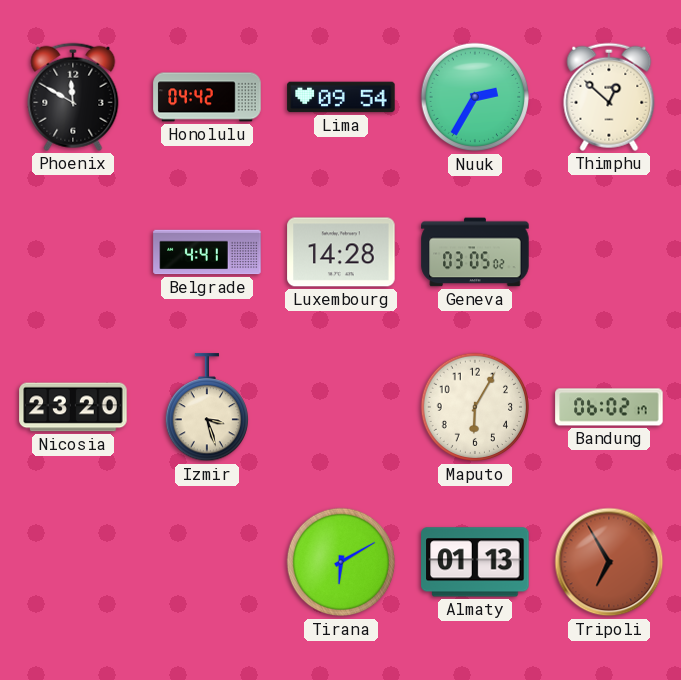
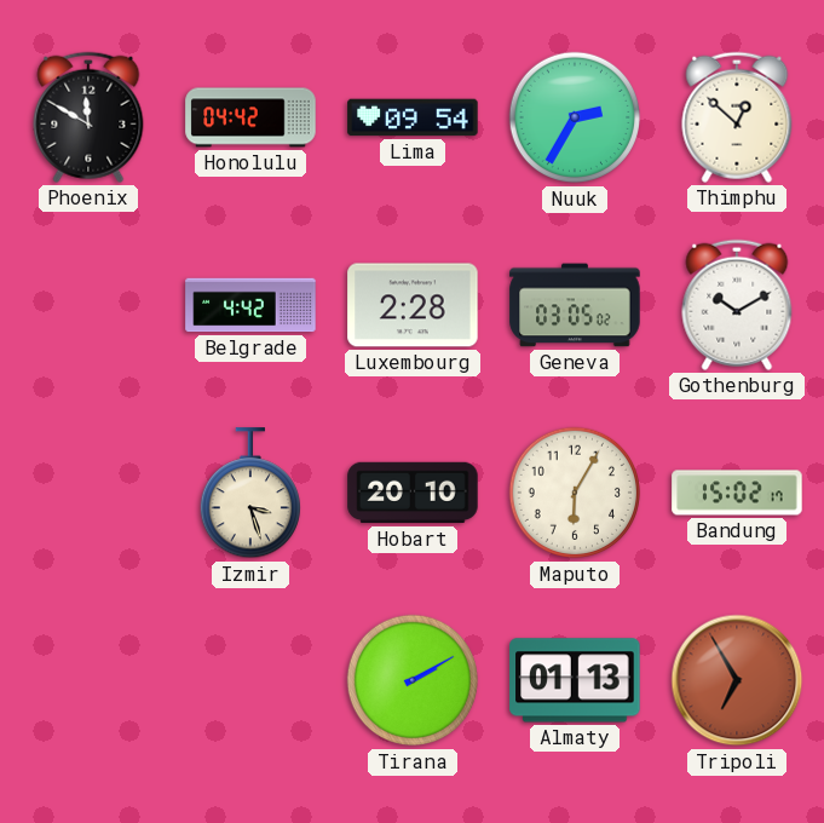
Belgrade: 4:41 -> 4:42
Luxembourg: 14:28 -> 2:28
Gothenburg: none -> 10:10
Nicosia: 23:20 -> none
Hobart: none -> 20:10
Bandung: 06:02 -> 15:02
Tirana: 6:10 -> 2:10
